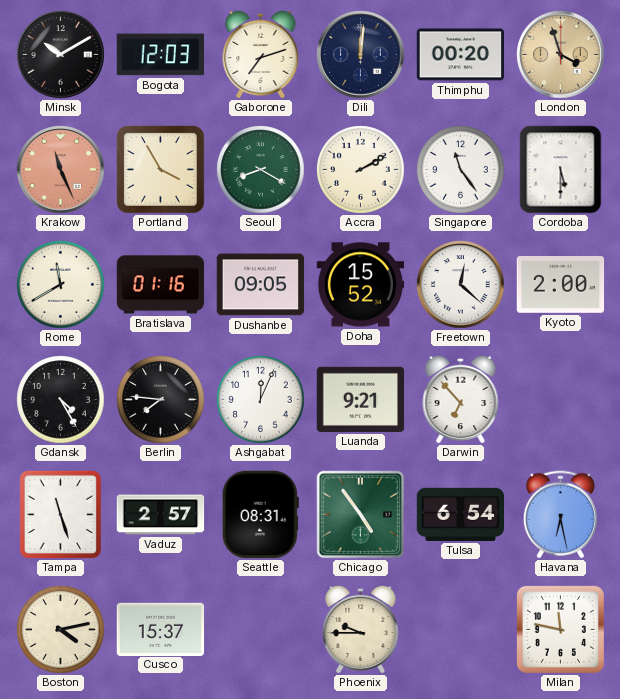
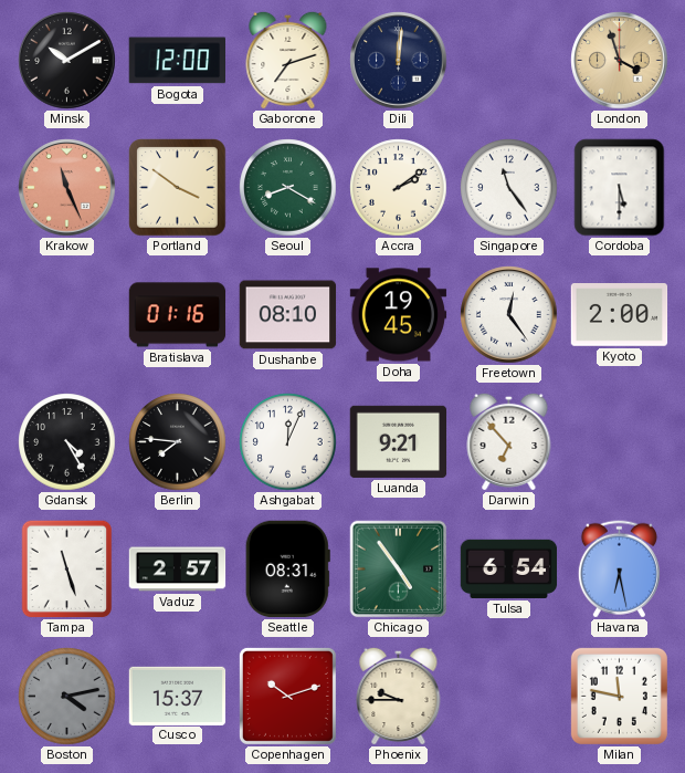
Bogota: 12:03 -> 12:00
Thimphu: 00:20 -> none
Portland: 3:55 -> 3:51
Accra: 2:10 -> 2:09
Rome: 11:40 -> none
Dushanbe: 09:05 -> 08:10
Doha: 15:52 -> 19:45
Freetown: 12:22 -> 12:24
Boston dial: cream -> grey
Copenhagen: none -> 10:12
